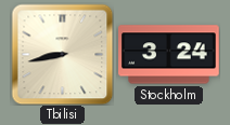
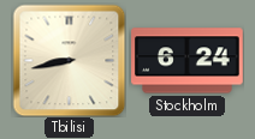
Stockholm: 3:24 -> 6:24
